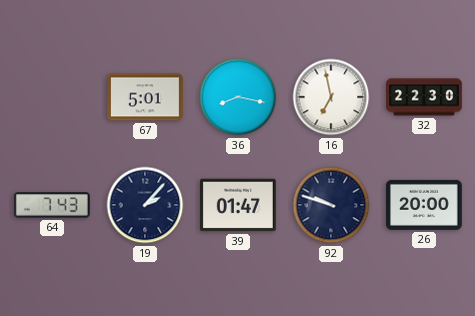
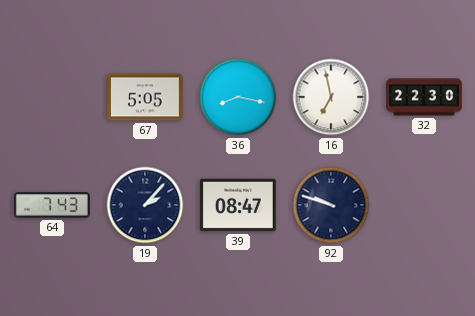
67: 5:01 -> 5:05
39: 01:47 -> 08:47
26: 20:00 -> none
